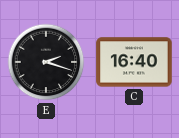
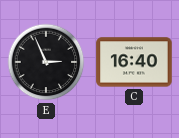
E: 2:18 -> 2:56
